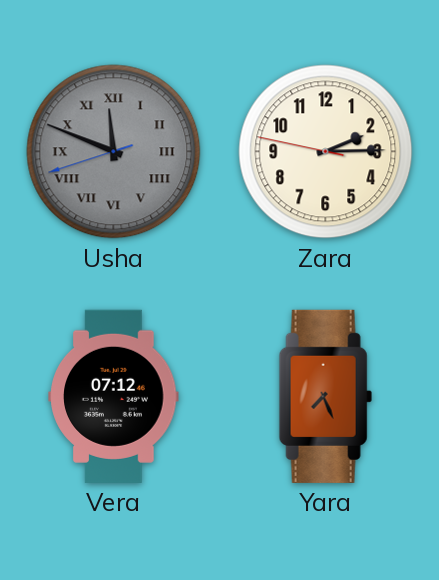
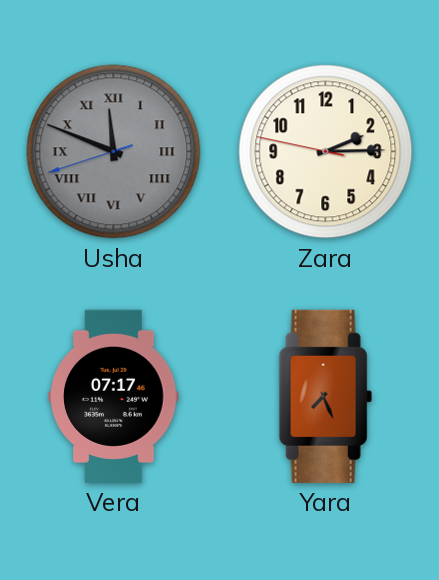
Vera: 07:12 -> 07:17
